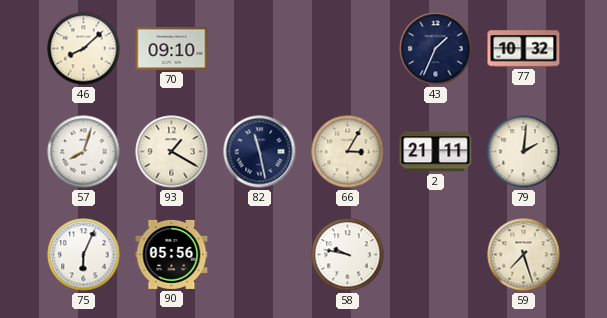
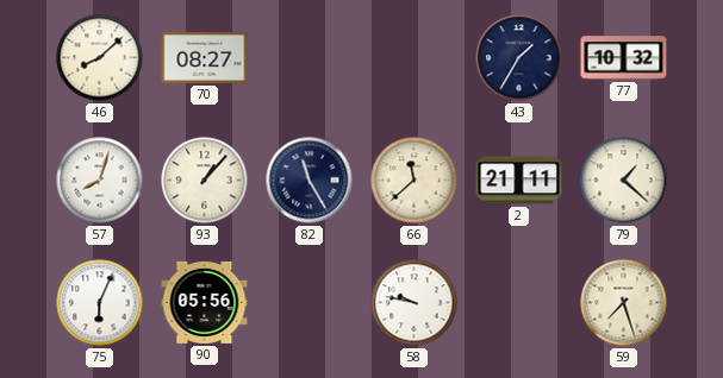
70: 09:10 -> 08:27
43: 1:34 -> 1:35
93: 1:20 -> 1:07
82: 11:28 -> 11:25
66: 3:05 -> 11:38
79: 2:01 -> 1:22
